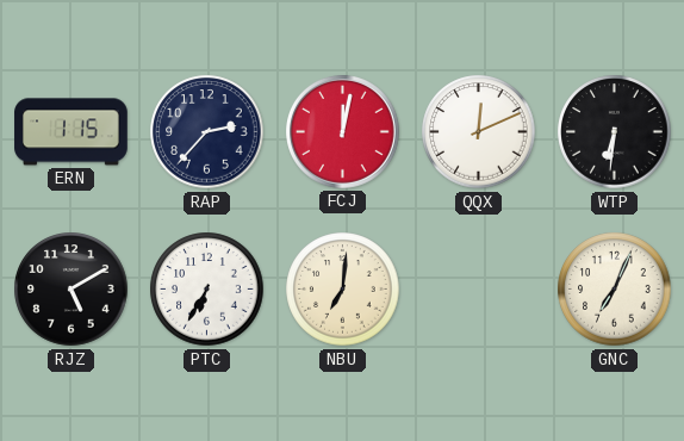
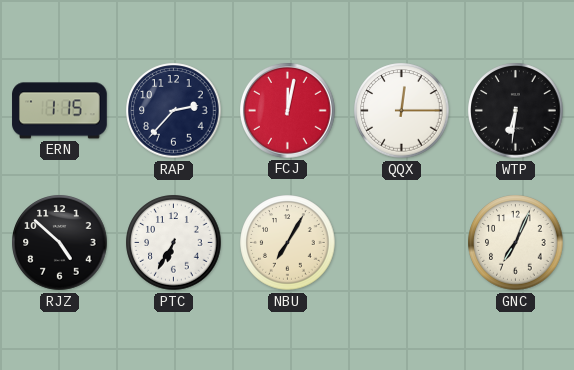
QQX: 12:11 -> 12:15
RJZ: 5:10 -> 4:52
NBU: 7:01 -> 7:05
